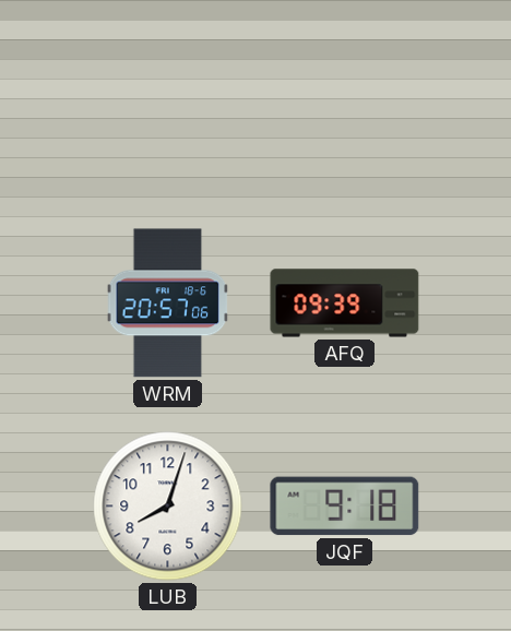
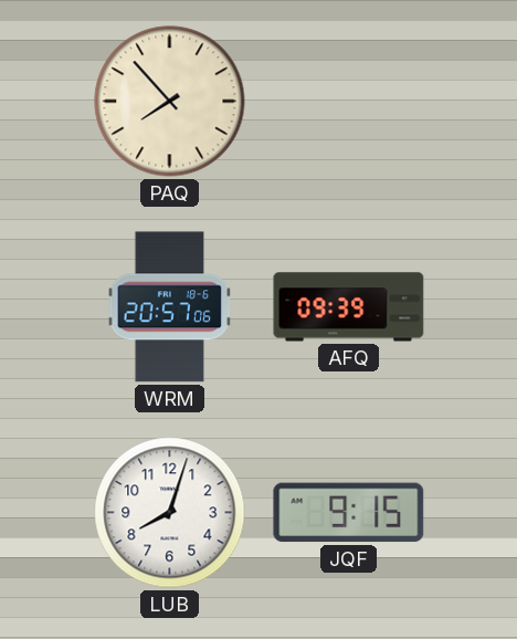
PAQ: none -> 7:53
JQF: 9:18 -> 9:15
